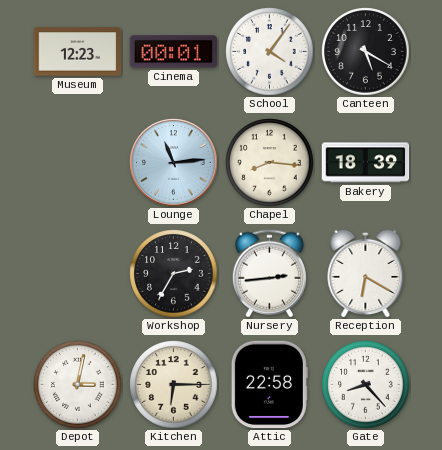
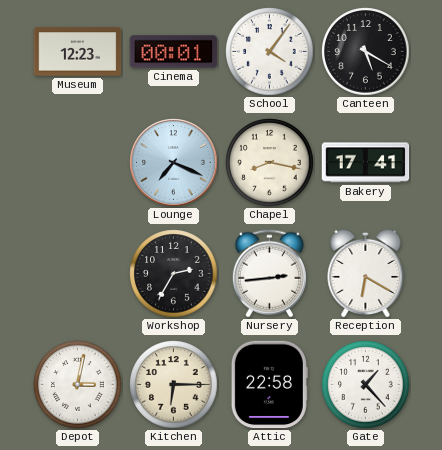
Lounge: 11:14 -> 7:19
Chapel: 8:16 -> 8:17
Bakery: 18:39 -> 17:41
Gate: 8:23 -> 1:23
